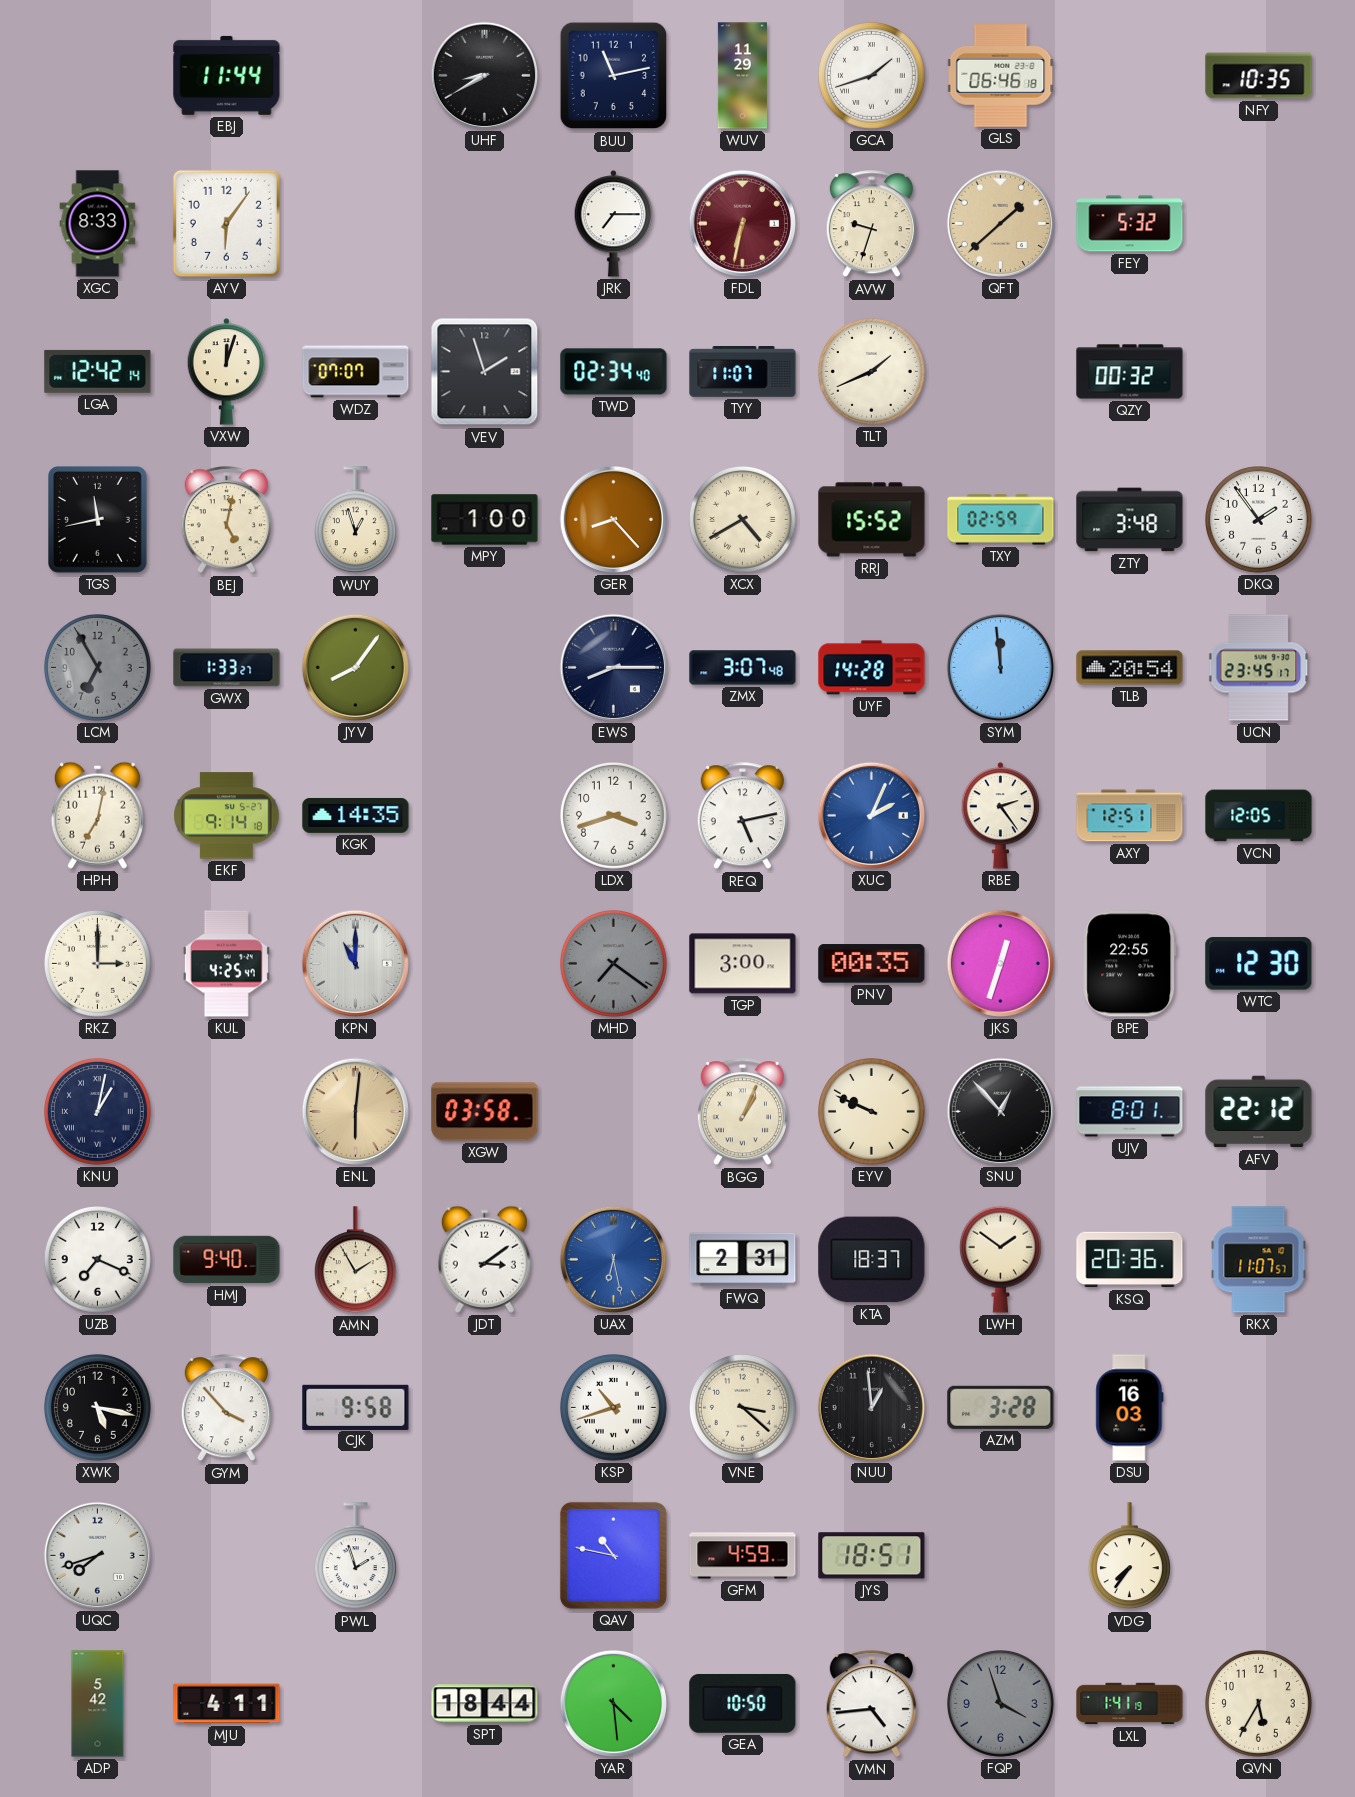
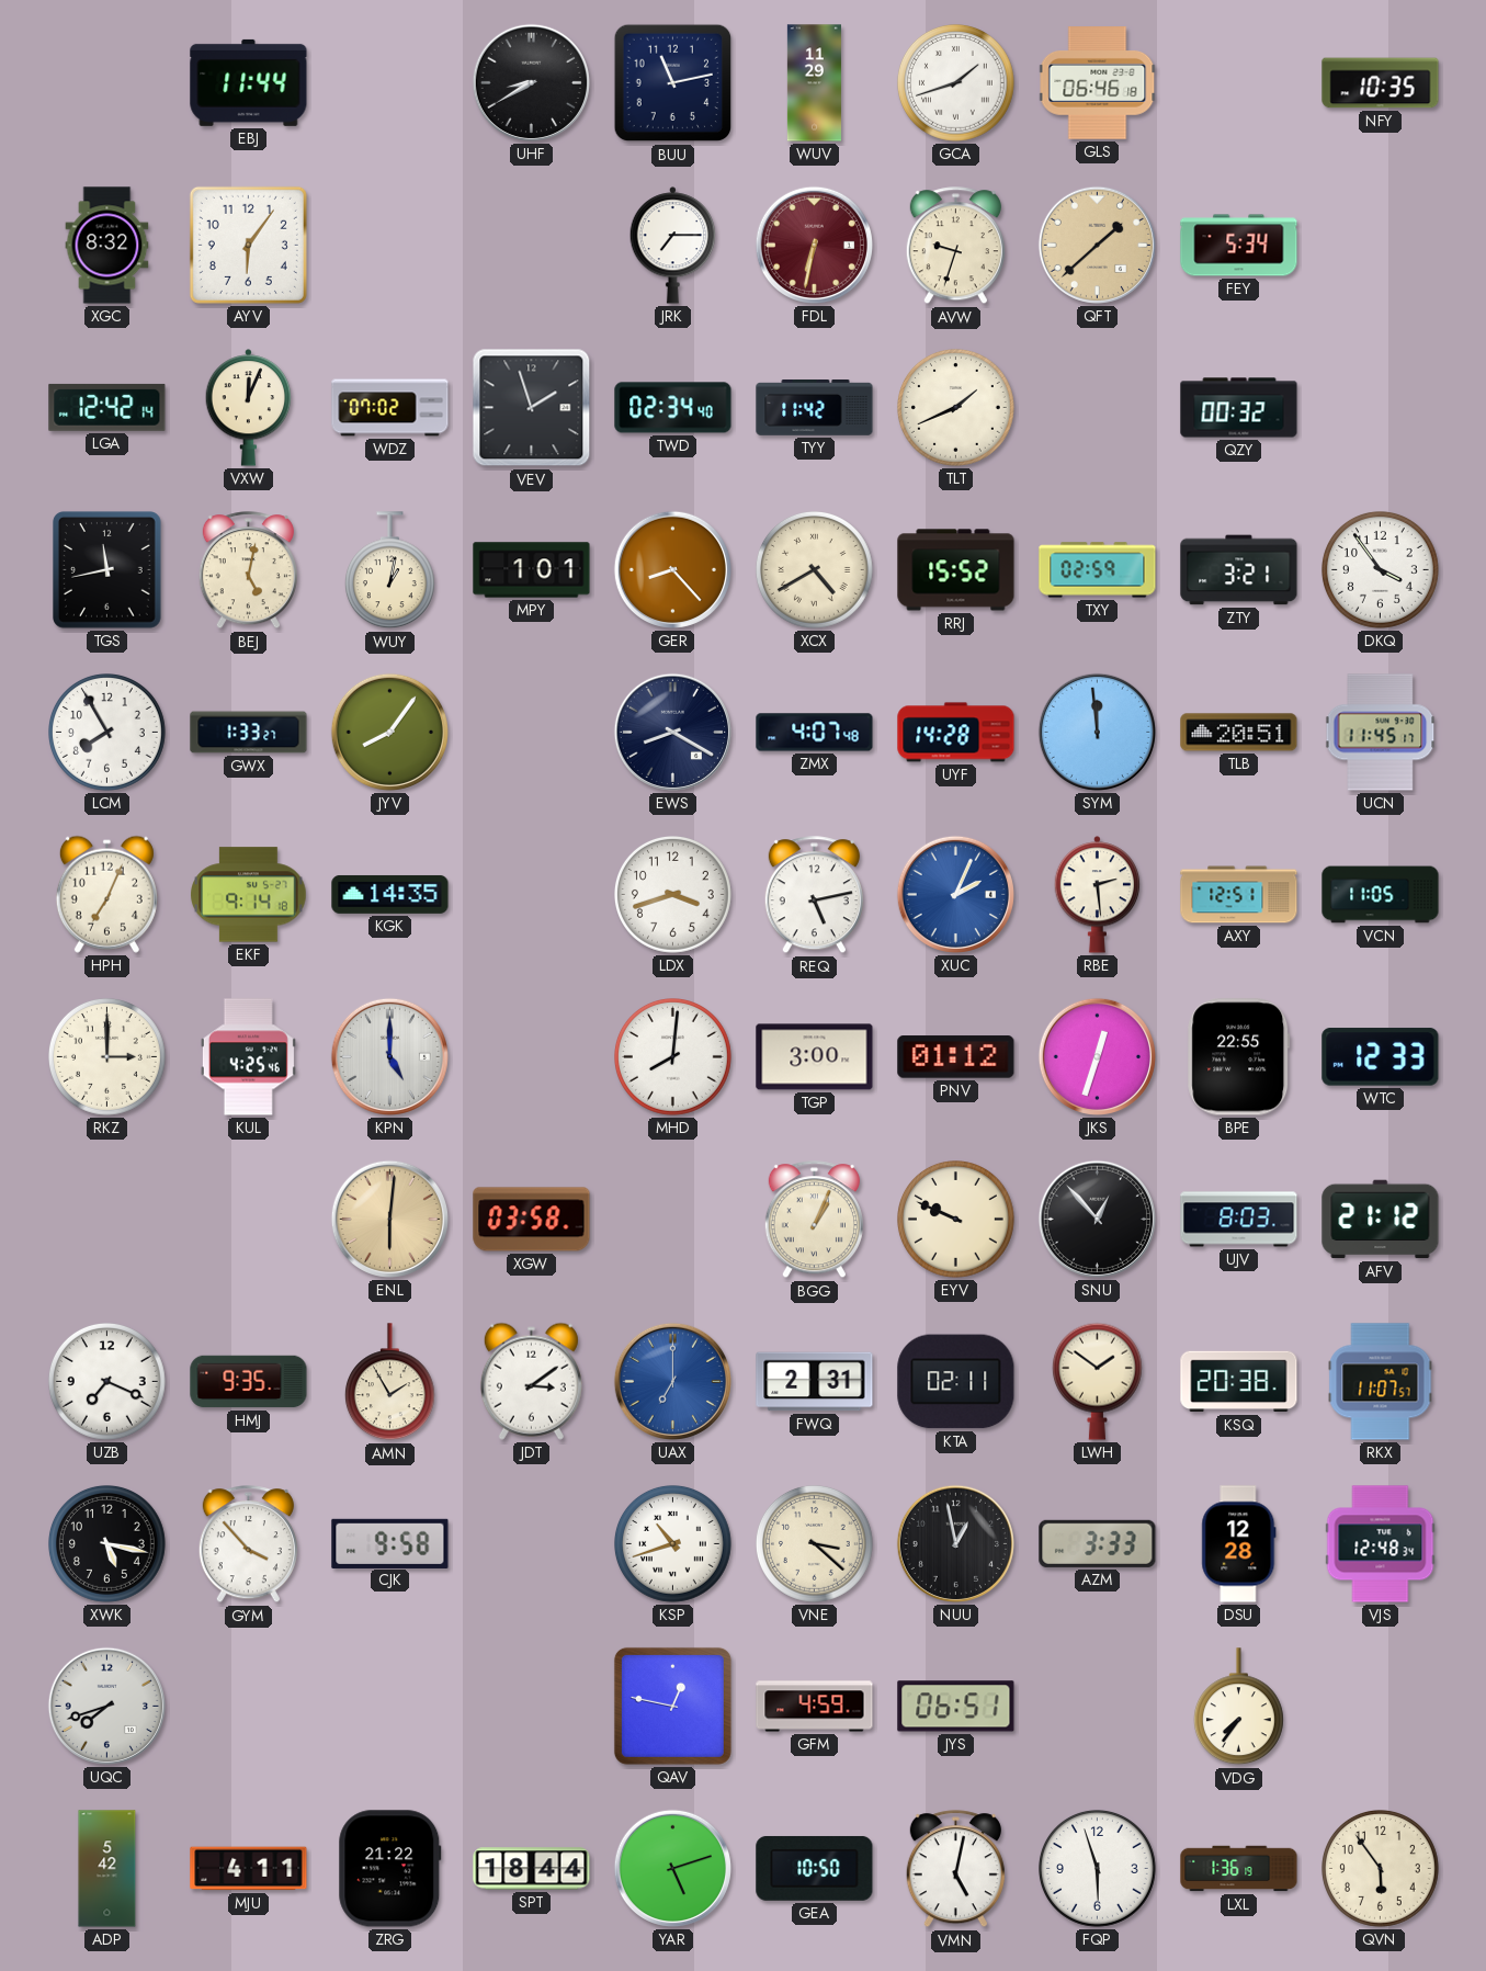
XGC: 8:33 -> 8:32
FEY: 5:32 -> 5:34
VXW: 12:03 -> 12:04
WDZ: 07:07 -> 07:02
TYY: 11:07 -> 11:42
WUY: 12:57 -> 1:02
MPY: 1:00 -> 1:01
ZTY: 3:48 -> 3:21
DKQ: 1:54 -> 3:54
LCM: 6:55 -> 7:55
LCM dial: grey -> white
EWS: 8:15 -> 8:20
ZMX: 3:07 -> 4:07
TLB: 20:54 -> 20:51
UCN: 23:45 -> 11:45
HPH: 7:02 -> 7:04
RBE: 2:24 -> 2:29
VCN: 12:05 -> 11:05
KUL: 4:25:47 -> 4:25:46
KPN: 11:00 -> 5:00
MHD: 7:21 -> 8:01
MHD dial: grey -> white
PNV: 00:35 -> 01:12
WTC: 12:30 -> 12:33
KNU: 1:02 -> none
UJV: 8:01 -> 8:03
AFV: 22:12 -> 21:12
HMJ: 9:40 -> 9:35
UAX: 6:28 -> 7:00
KTA: 18:37 -> 02:11
KSQ: 20:36 -> 20:38
NUU: 12:59 -> 12:58
AZM: 3:28 -> 3:33
DSU: 16:03 -> 12:28
VJS: none -> 12:48
PWL: 1:57 -> none
QAV: 10:47 -> 12:47
JYS: 18:51 -> 06:51
ZRG: none -> 21:22
YAR: 4:29 -> 5:12
VMN: 4:44 -> 5:02
FQP: 3:57 -> 5:57
FQP dial: grey -> white
LXL: 1:41 -> 1:36
QVN: 5:35 -> 5:54
